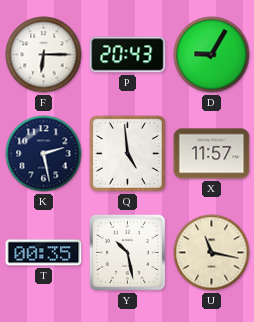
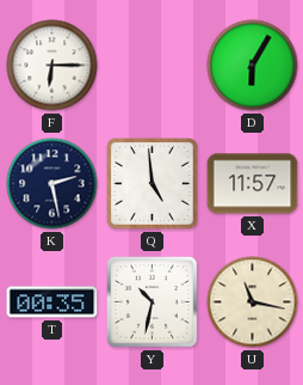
P: 20:43 -> none
D: 9:05 -> 6:05
Y: 10:28 -> 10:32
